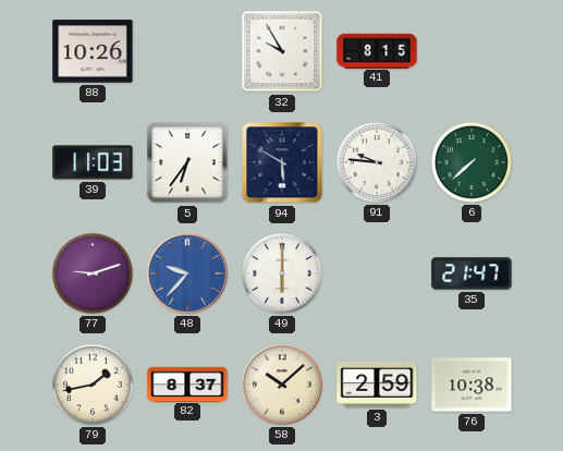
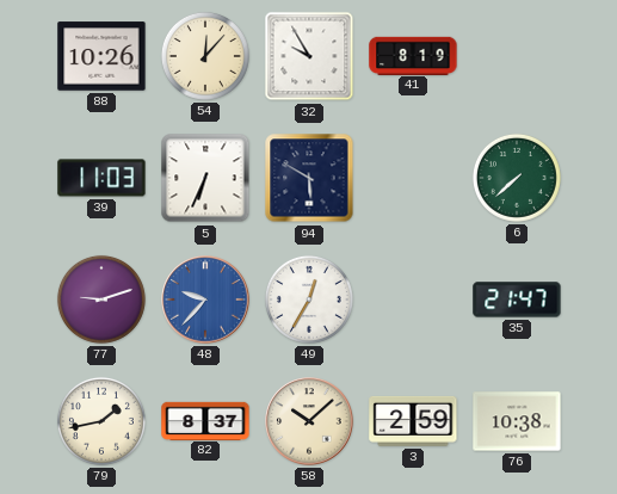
54: none -> 12:07
41: 8:15 -> 8:19
5: 6:36 -> 6:34
91: 9:46 -> none
49: 6:00 -> 12:35
